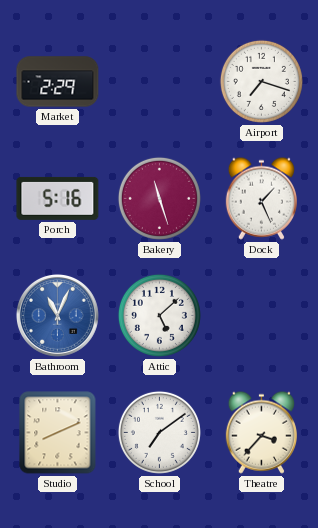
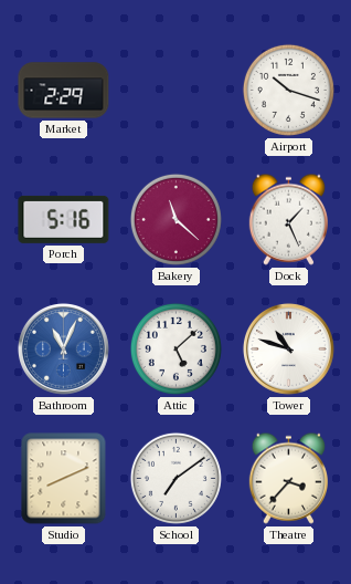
Airport: 7:18 -> 10:18
Bakery: 11:27 -> 11:22
Tower: none -> 10:48
